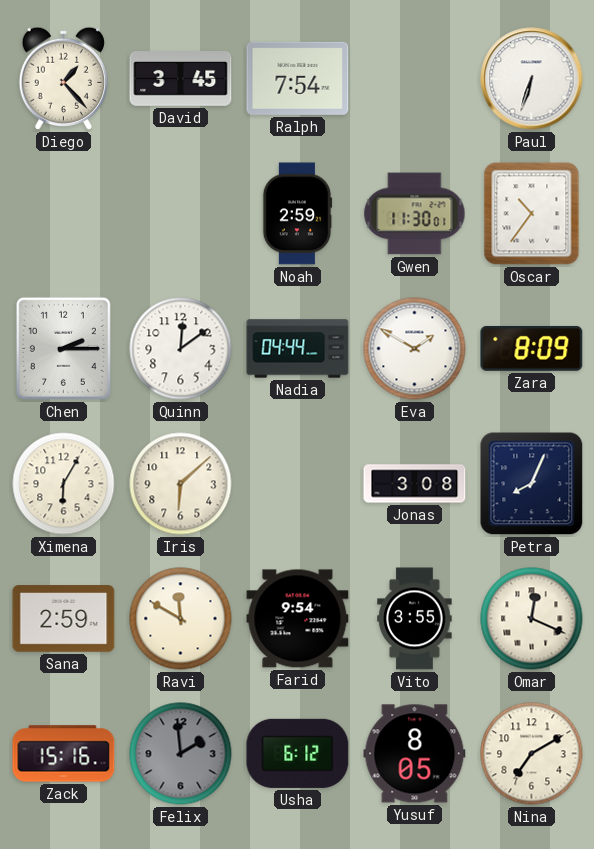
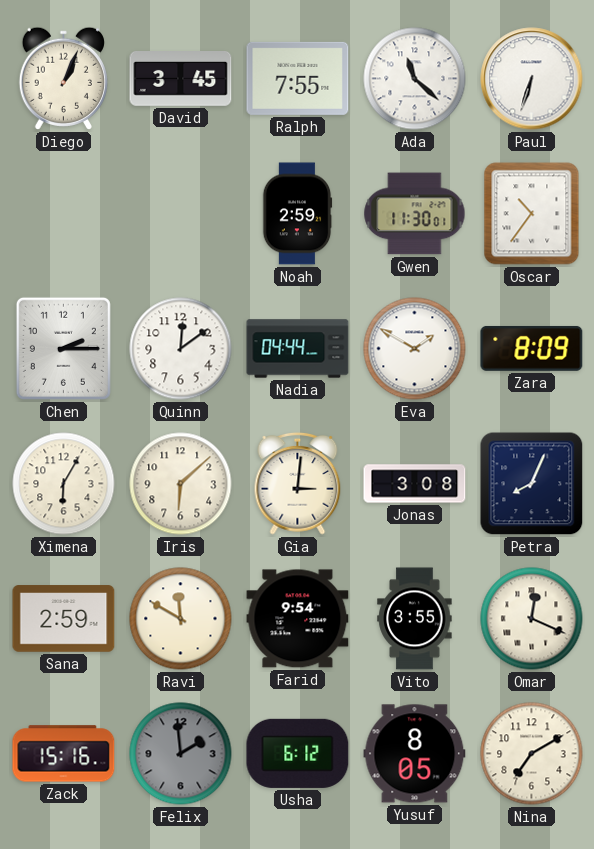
Diego: 1:23 -> 1:04
Ralph: 7:54 -> 7:55
Ada: none -> 11:22
Gia: none -> 3:01
